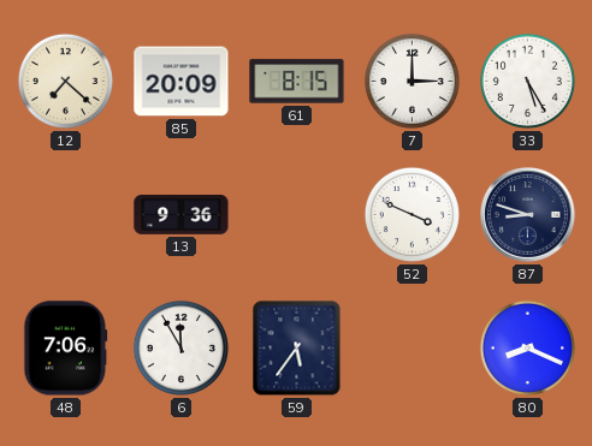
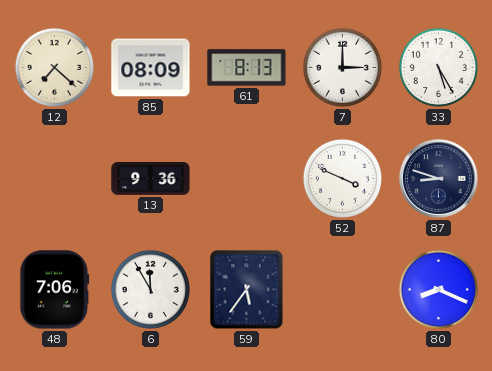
85: 20:09 -> 08:09
61: 8:15 -> 8:13
